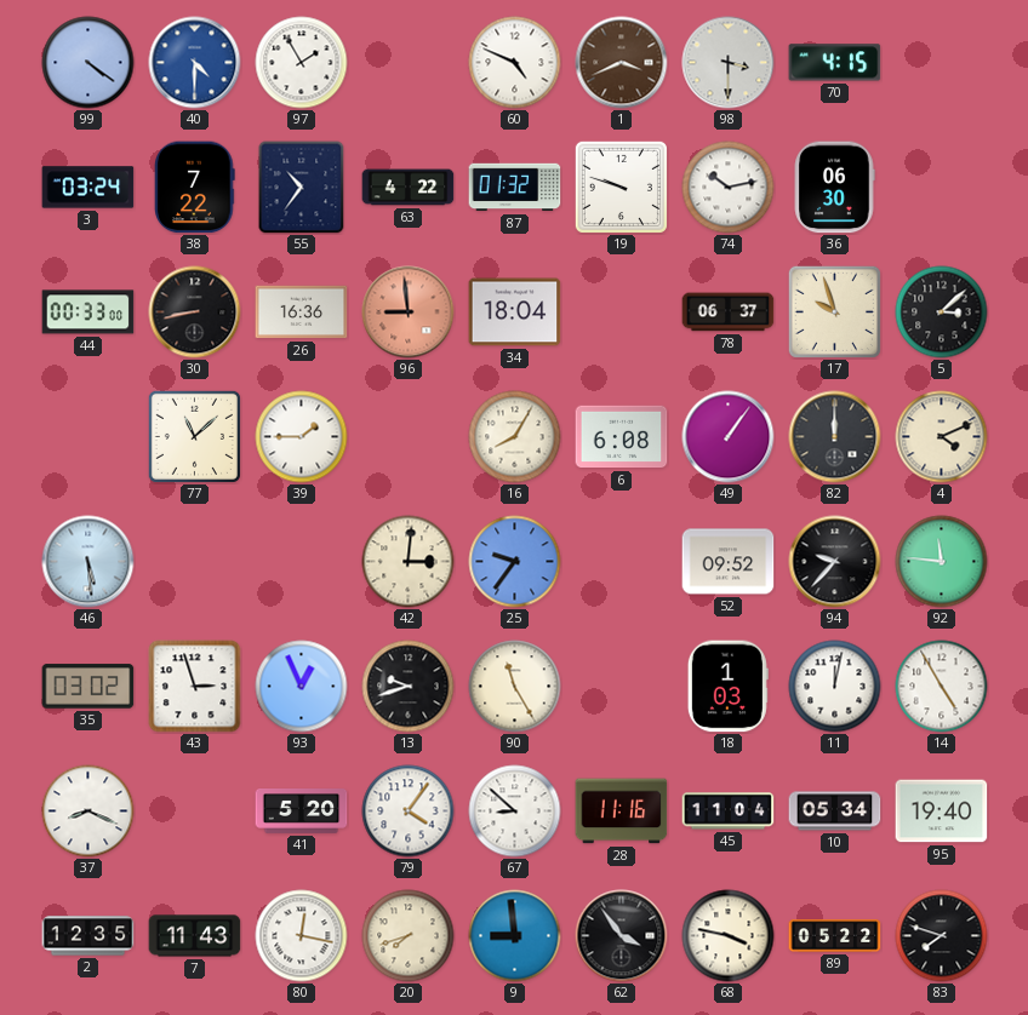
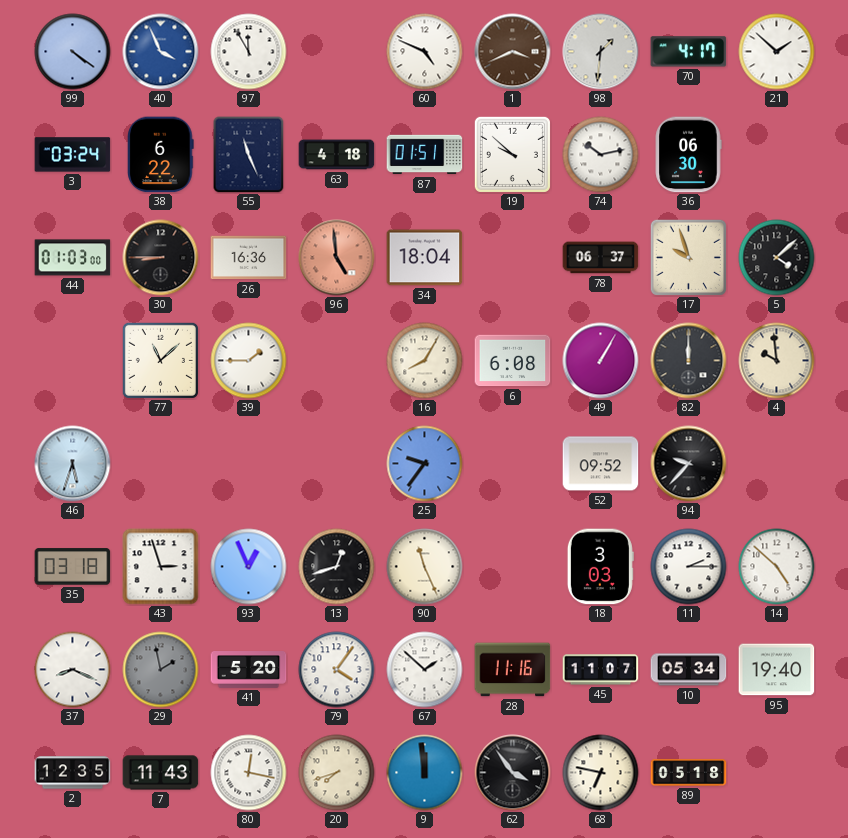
40: 4:30 -> 3:56
97: 1:55 -> 11:55
98: 3:30 -> 1:31
70: 4:15 -> 4:17
21: none -> 1:52
38: 7:22 -> 6:22
55: 10:36 -> 11:26
63: 4:22 -> 4:18
87: 01:32 -> 01:51
19: 9:48 -> 9:52
44: 00:33 -> 01:03
30: 8:43 -> 8:45
96: 8:59 -> 4:59
5: 3:08 -> 4:08
49: 1:06 -> 1:05
4: 4:11 -> 9:59
46: 5:29 -> 5:33
42: 3:01 -> none
92: 11:46 -> none
35: 03:02 -> 03:18
13: 9:42 -> 12:42
90: 11:25 -> 11:26
18: 1:03 -> 3:03
11: 12:02 -> 2:15
14: 4:55 -> 4:52
29: none -> 1:58
67: 8:52 -> 1:52
45: 11:04 -> 11:07
9: 8:59 -> 11:59
68: 3:47 -> 6:47
89: 05:22 -> 05:18
83: 7:48 -> none
